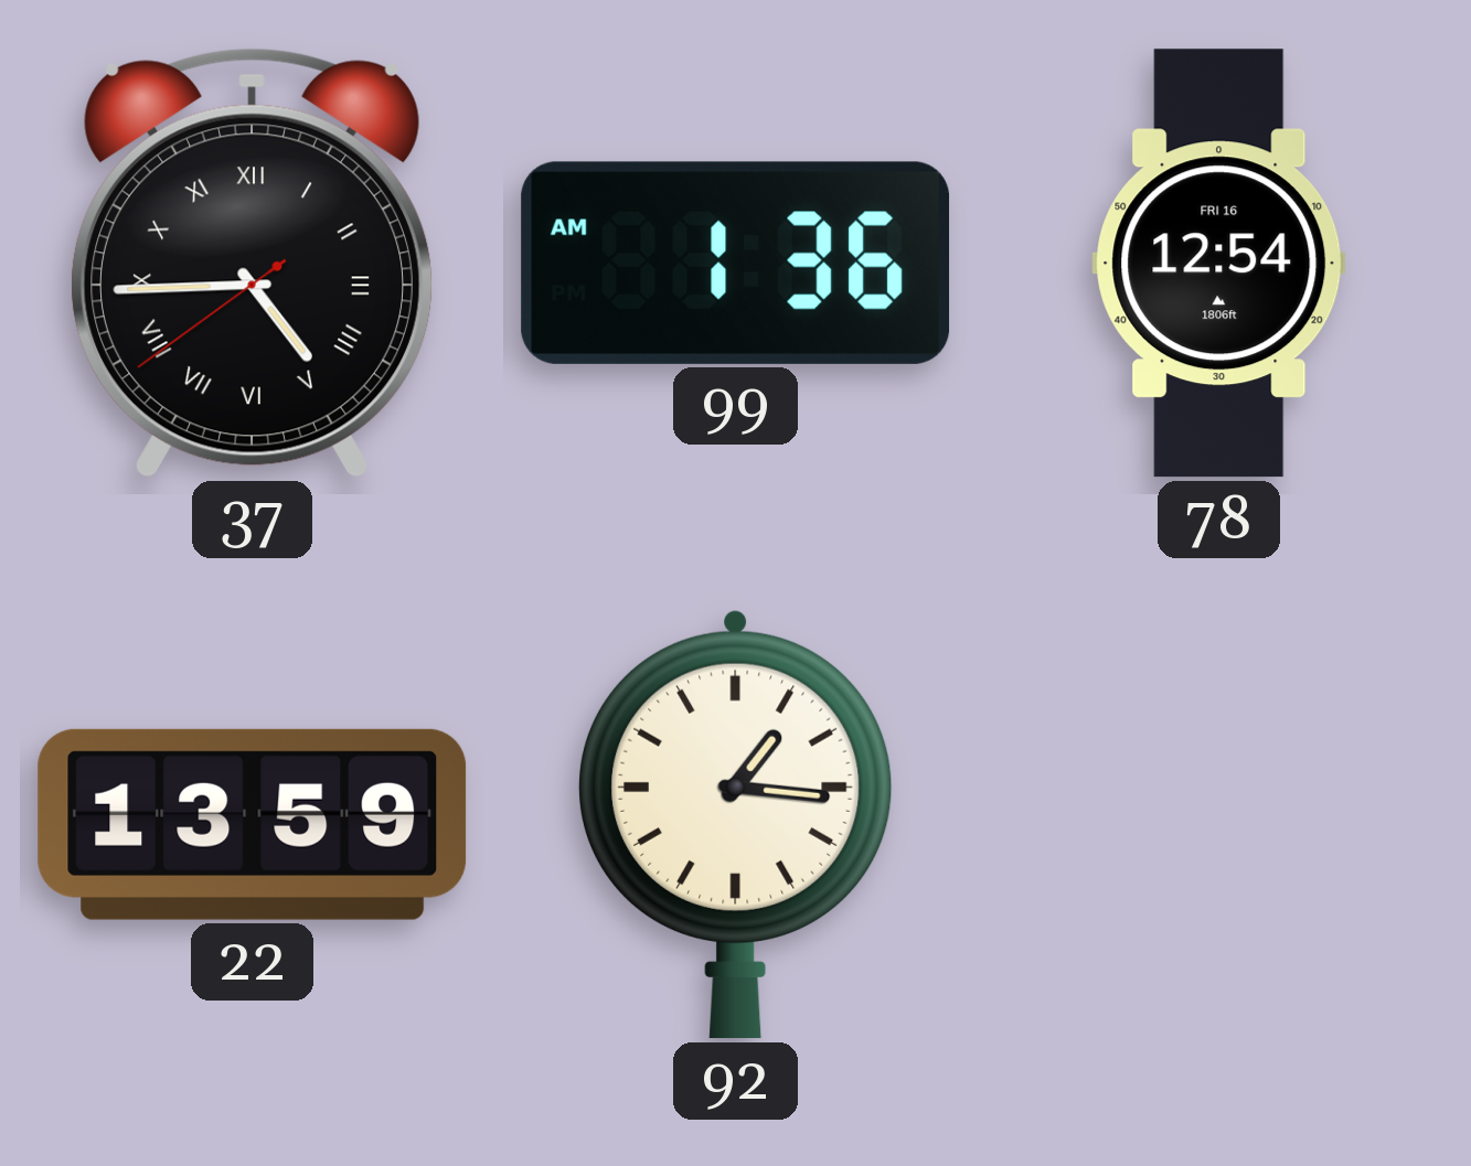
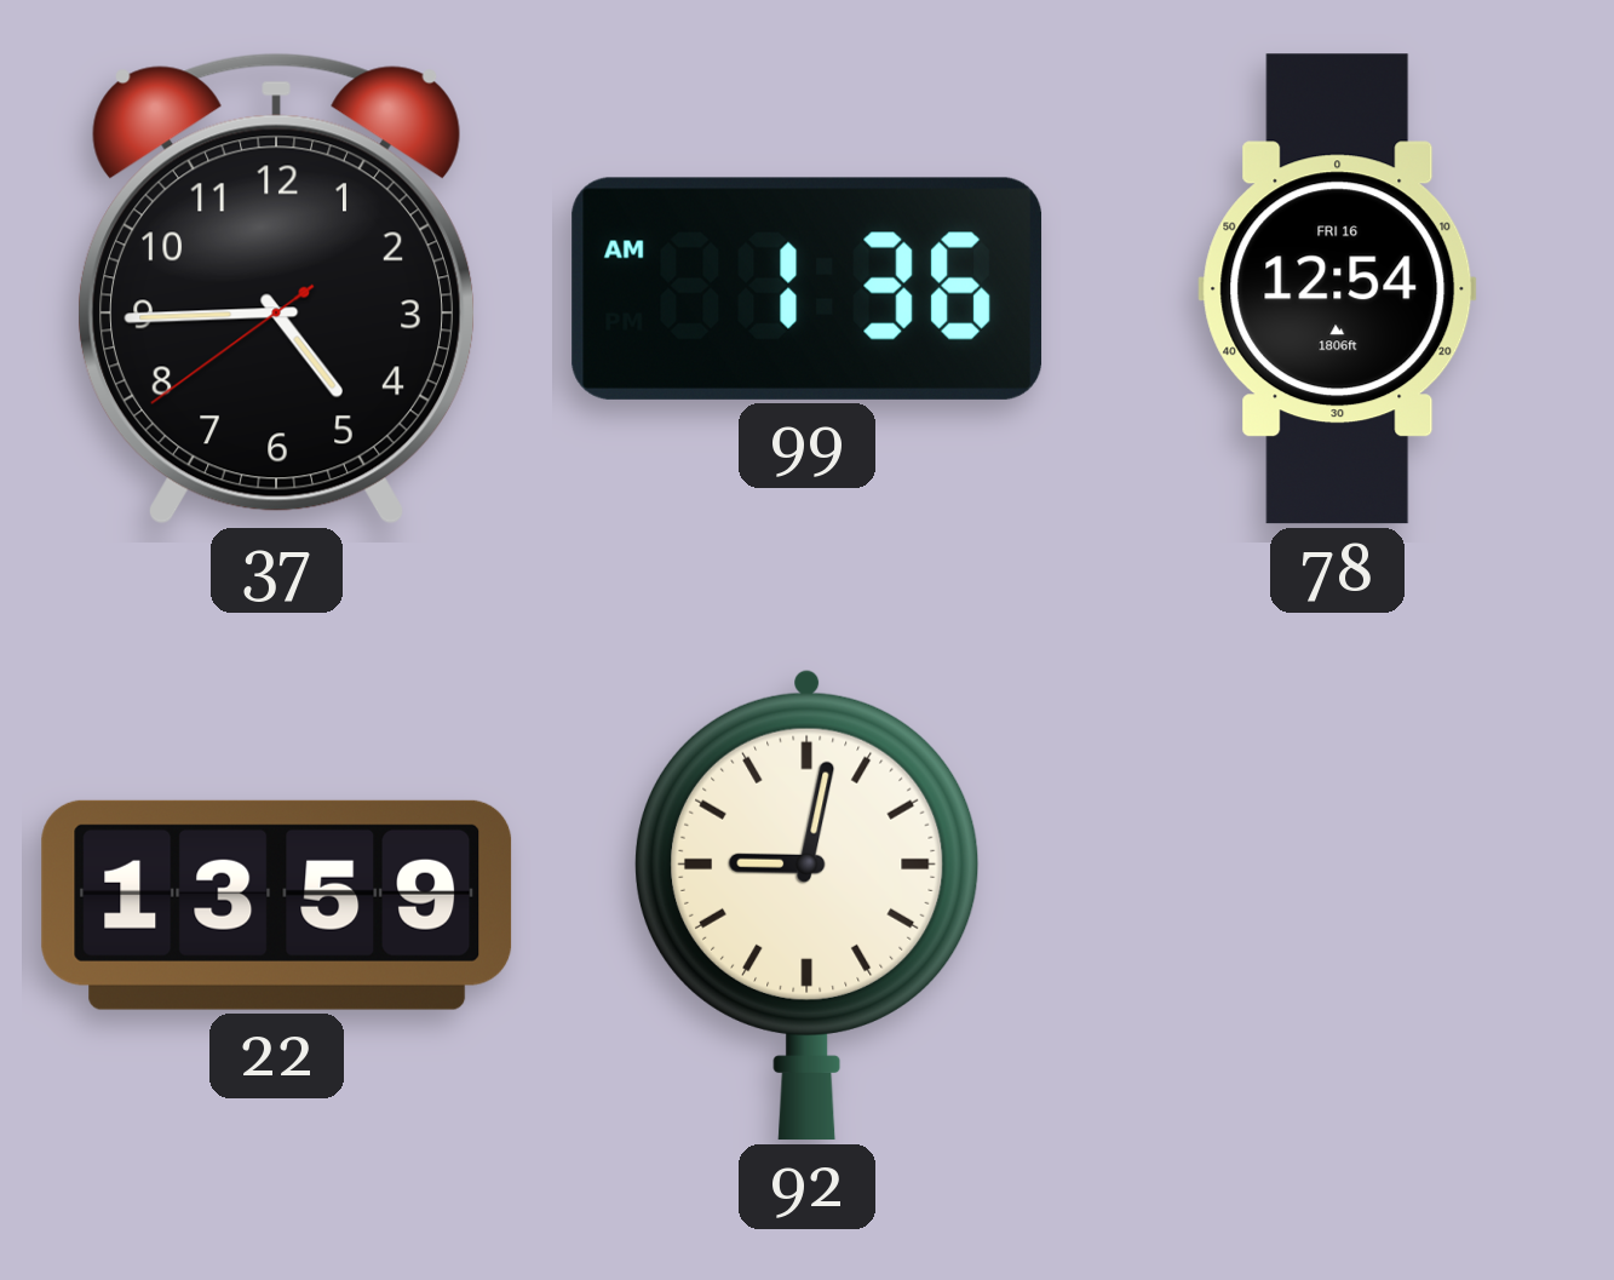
37 numerals: Roman -> Arabic
92: 1:16 -> 9:02
